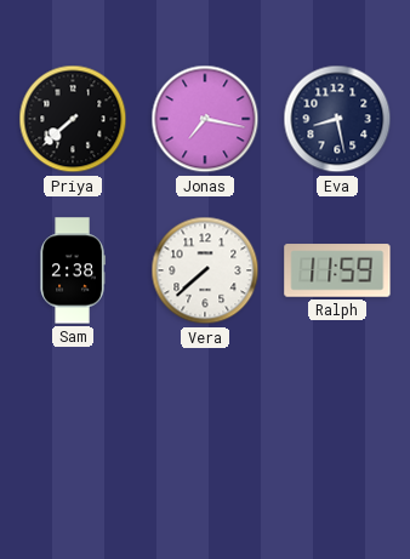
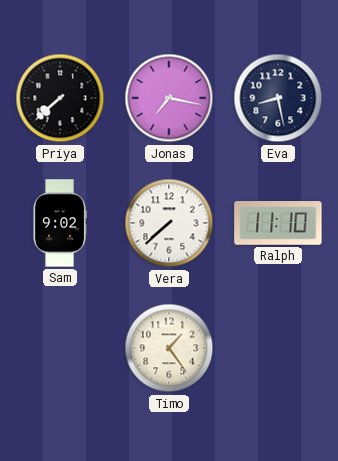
Sam: 2:38 -> 9:02
Ralph: 11:59 -> 11:10
Timo: none -> 1:24
